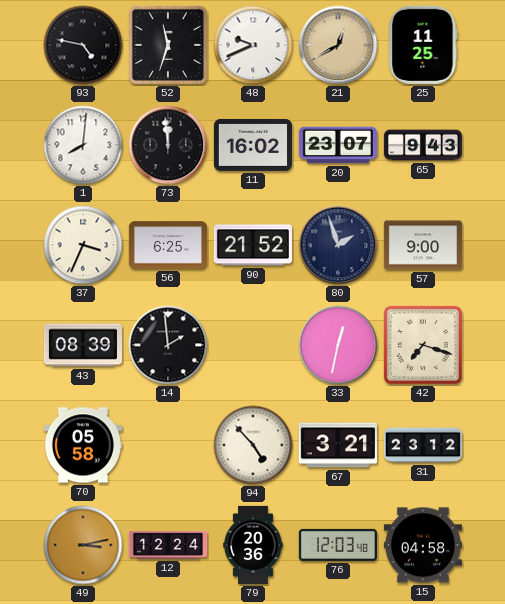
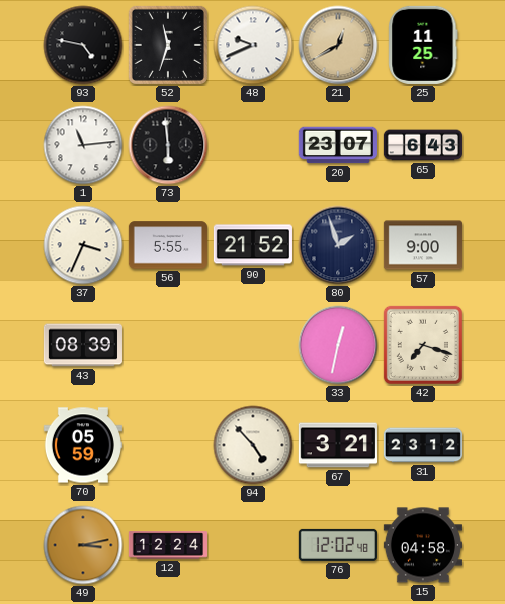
1: 8:01 -> 11:14
73: 11:59 -> 5:59
11: 16:02 -> none
65: 9:43 -> 6:43
56: 6:25 -> 5:55
14: 1:59 -> none
70: 05:58 -> 05:59
79: 20:36 -> none
76: 12:03 -> 12:02
